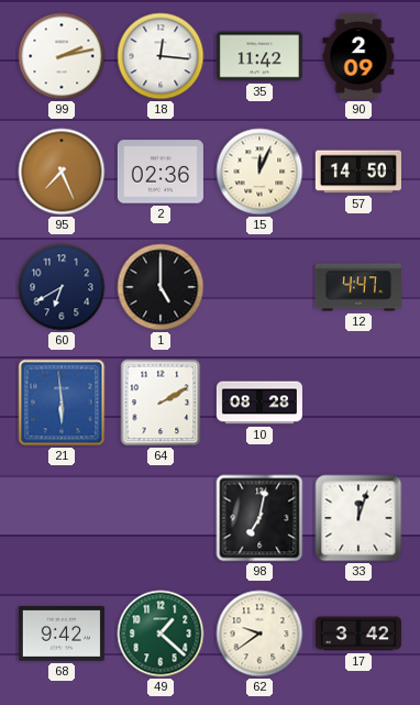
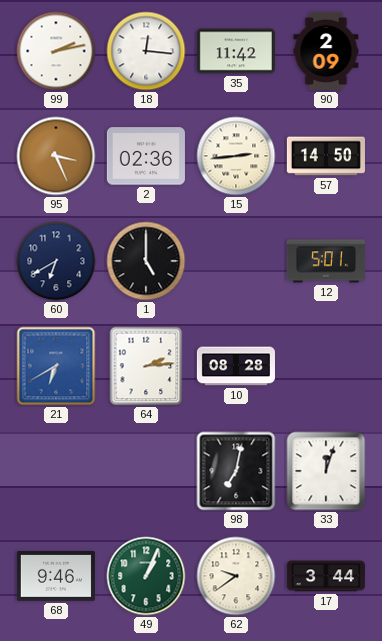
95: 7:26 -> 3:26
15: 12:04 -> 2:44
12: 4:47 -> 5:01
21: 5:59 -> 6:40
64: 2:10 -> 2:14
68: 9:42 -> 9:46
49: 1:22 -> 1:04
17: 3:42 -> 3:44
